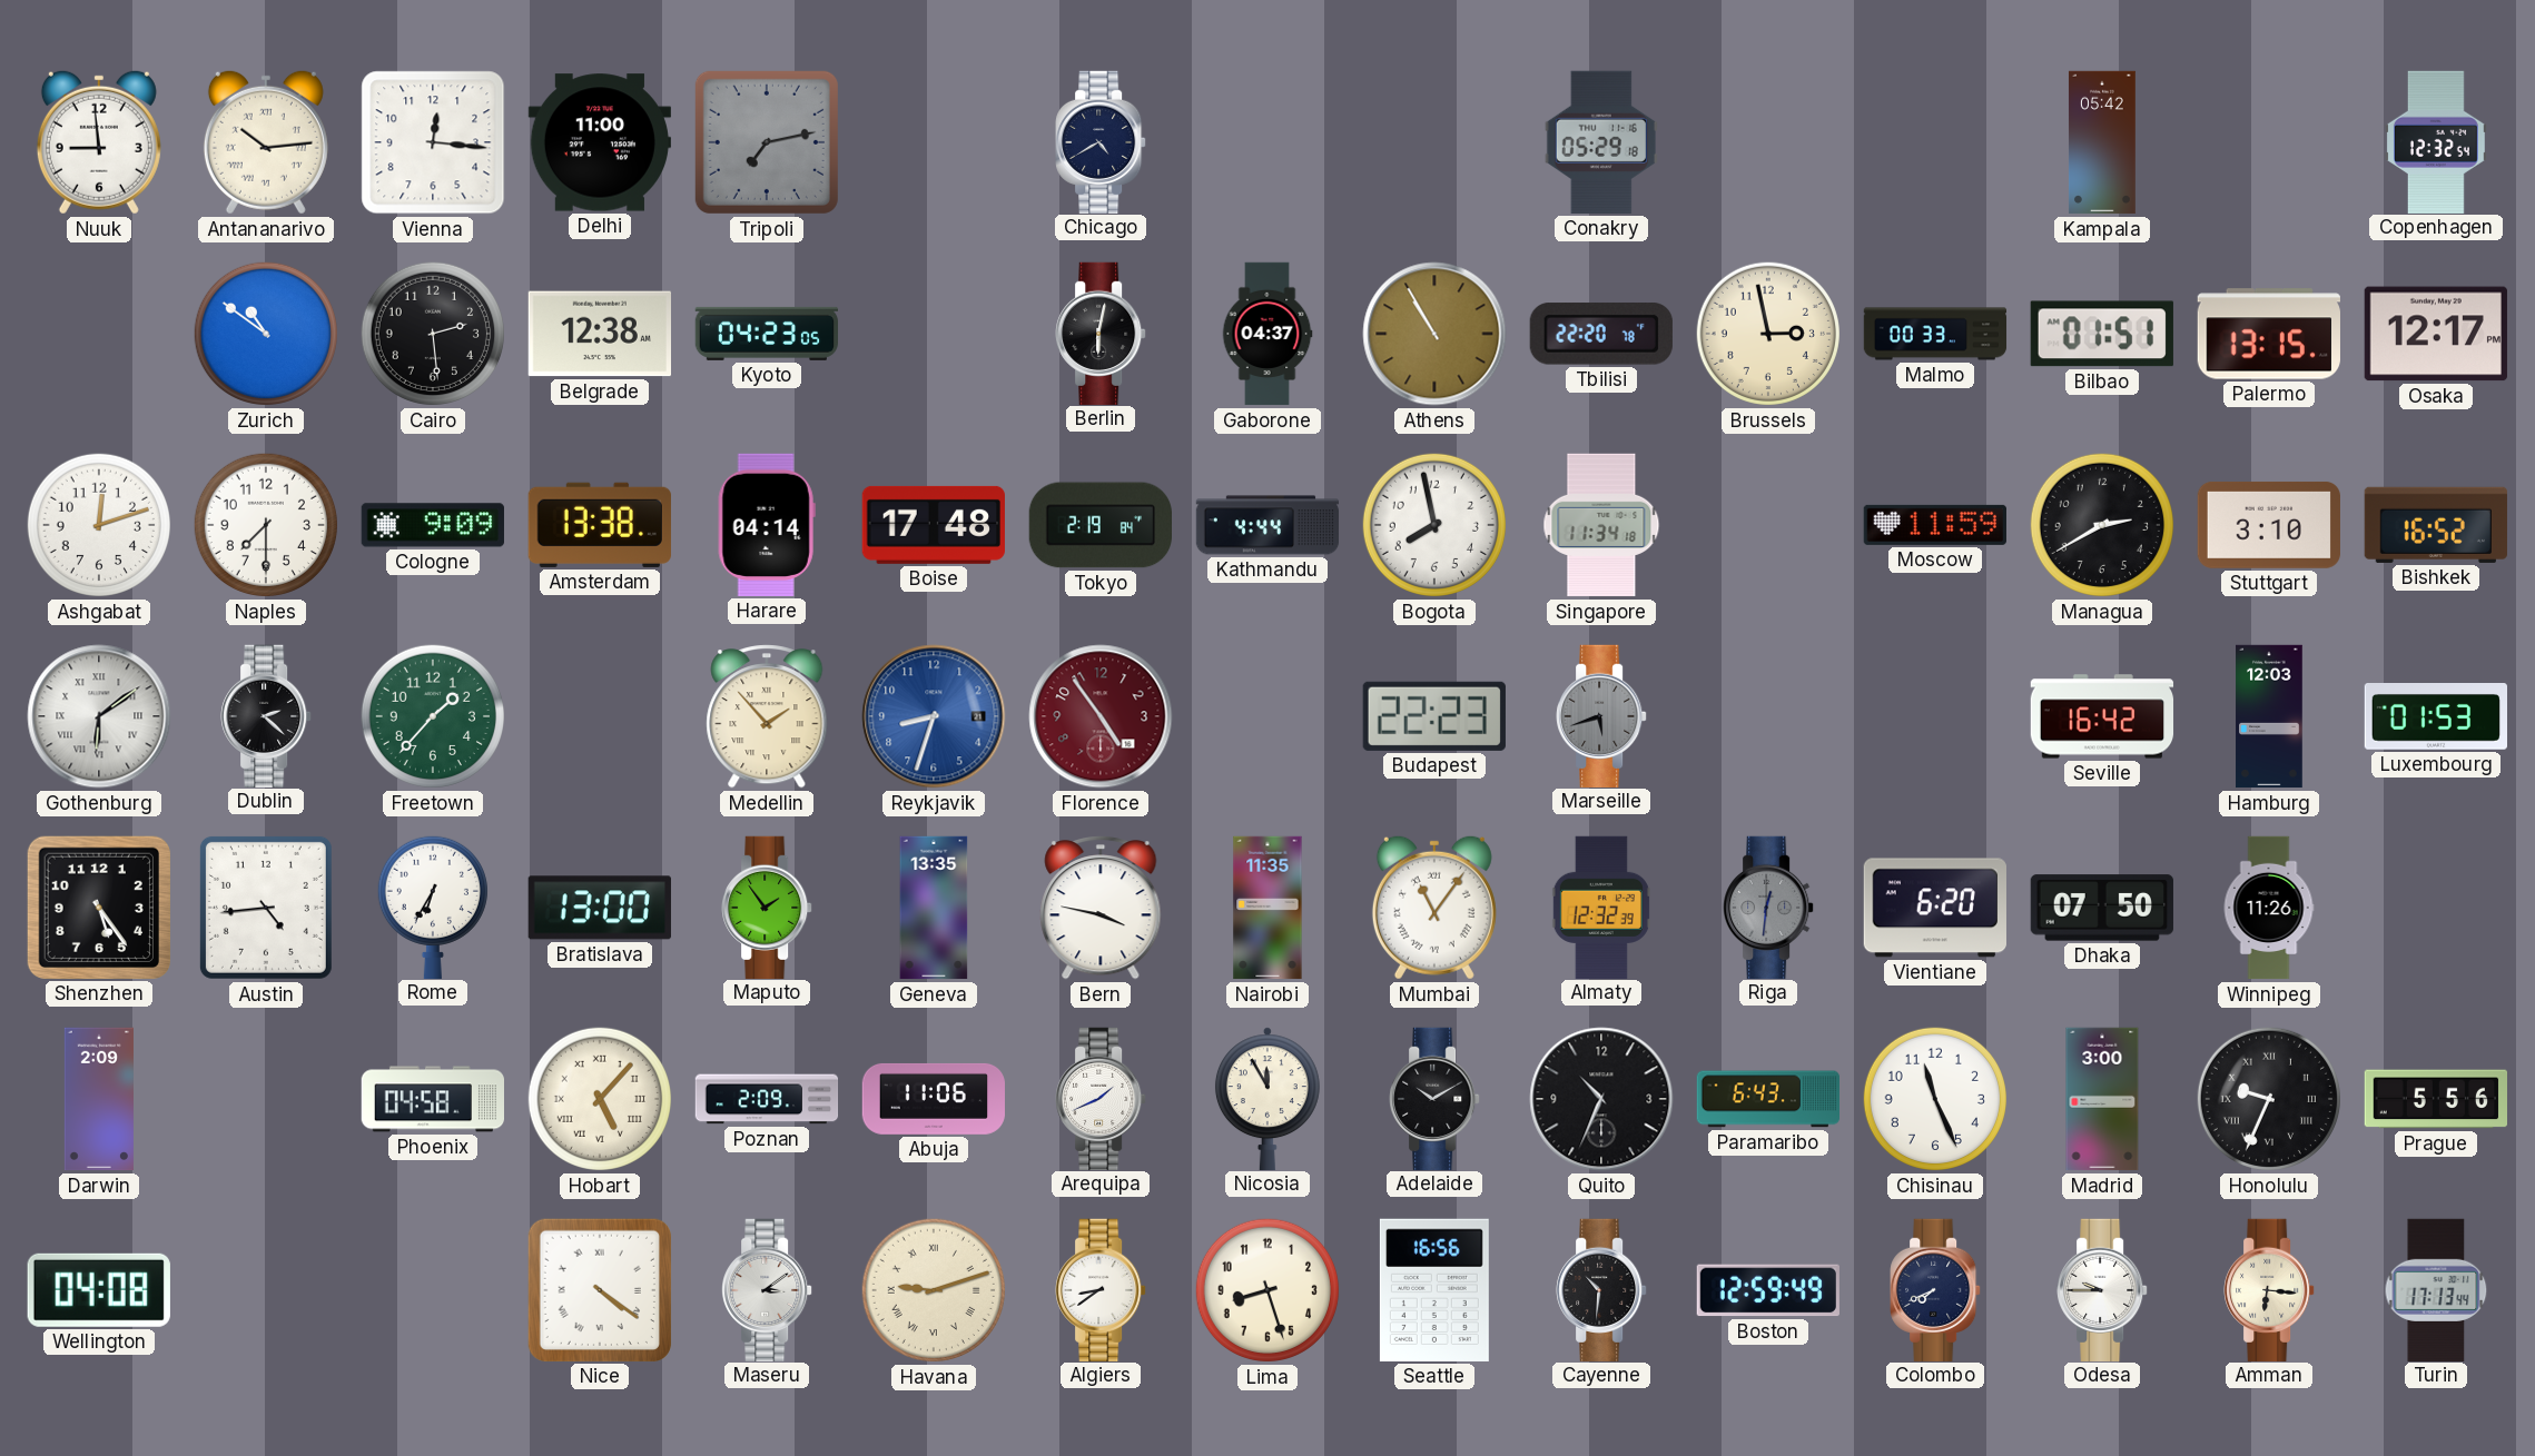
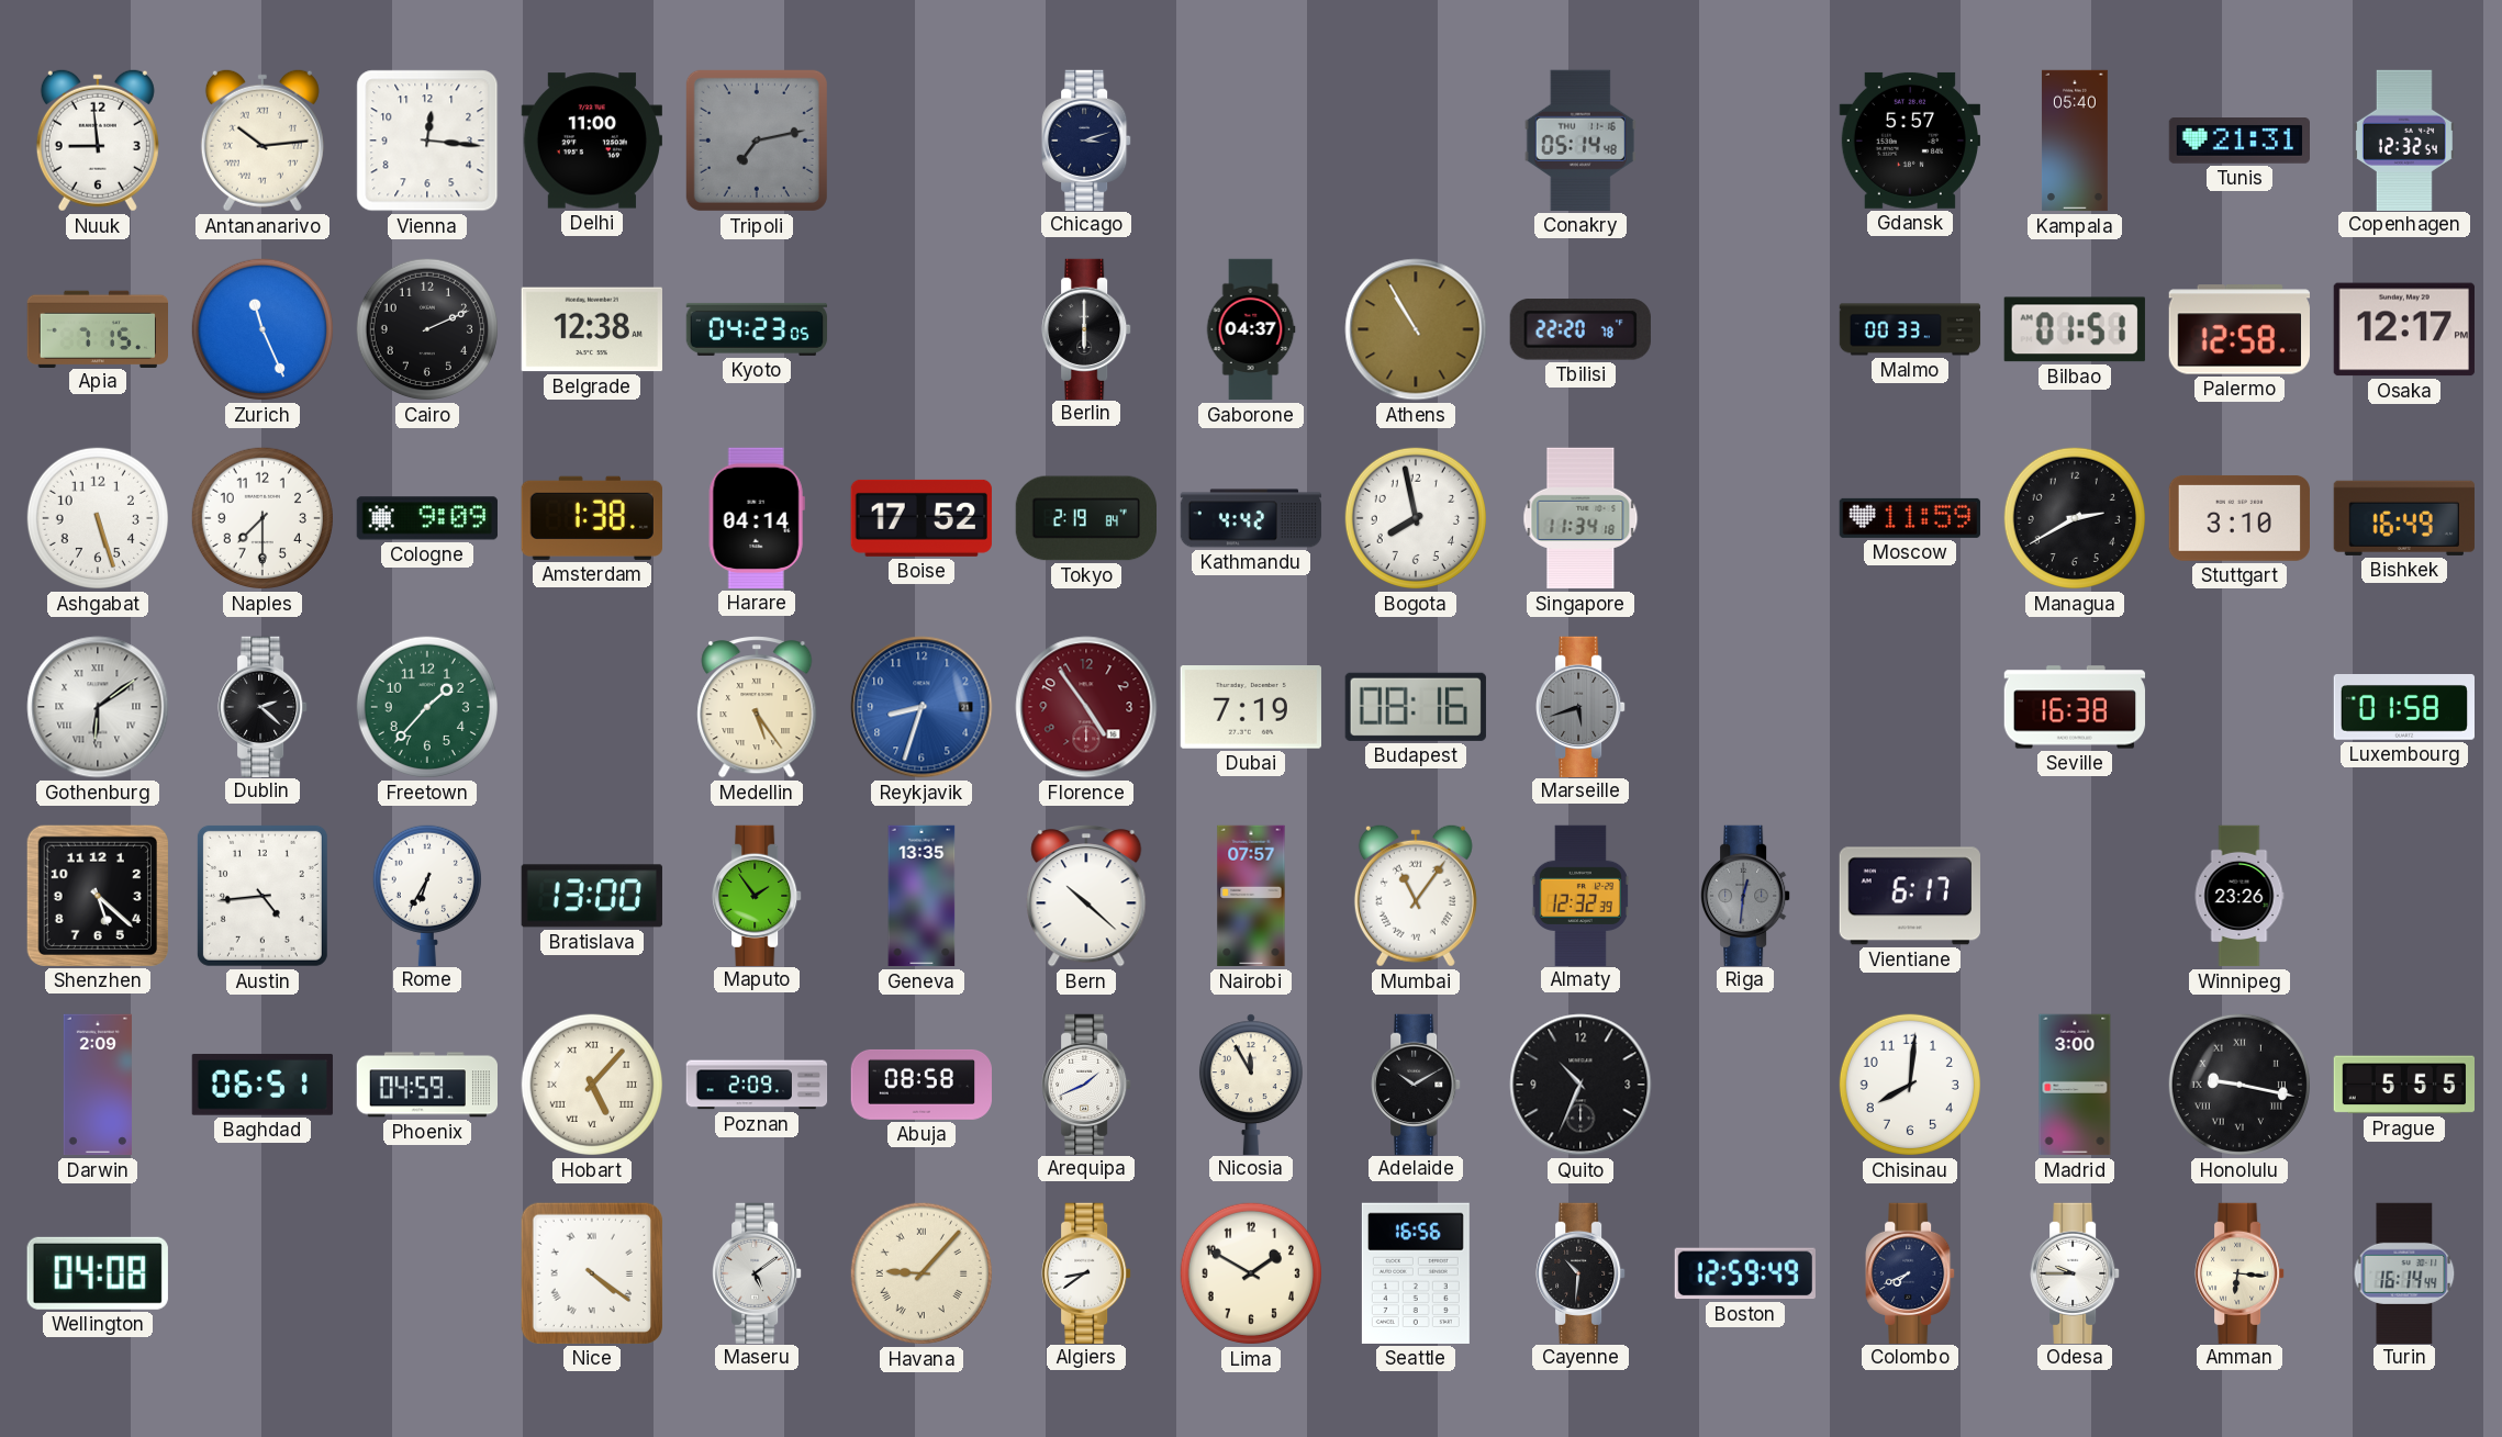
Chicago: 4:40 -> 3:12
Conakry: 05:29 -> 05:14
Gdansk: none -> 5:57
Kampala: 05:42 -> 05:40
Tunis: none -> 21:31
Apia: none -> 7:15
Zurich: 10:51 -> 11:26
Cairo: 2:29 -> 2:11
Berlin: 6:02 -> 6:00
Brussels: 2:58 -> none
Palermo: 13:15 -> 12:58
Ashgabat: 12:12 -> 5:27
Amsterdam: 13:38 -> 1:38
Boise: 17:48 -> 17:52
Kathmandu: 4:44 -> 4:42
Bishkek: 16:52 -> 16:49
Medellin: 1:53 -> 5:24
Dubai: none -> 7:19
Budapest: 22:23 -> 08:16
Seville: 16:42 -> 16:38
Hamburg: 12:03 -> none
Luxembourg: 01:53 -> 01:58
Shenzhen: 5:24 -> 5:22
Bern: 3:47 -> 10:22
Nairobi: 11:35 -> 07:57
Vientiane: 6:20 -> 6:17
Dhaka: 07:50 -> none
Winnipeg: 11:26 -> 23:26
Baghdad: none -> 06:51
Phoenix: 04:58 -> 04:59
Abuja: 11:06 -> 08:58
Paramaribo: 6:43 -> none
Chisinau: 11:26 -> 8:01
Honolulu: 9:34 -> 9:17
Prague: 5:56 -> 5:55
Maseru: 3:09 -> 5:09
Havana: 9:12 -> 9:07
Lima: 8:27 -> 1:50
Turin: 17:13 -> 16:14
